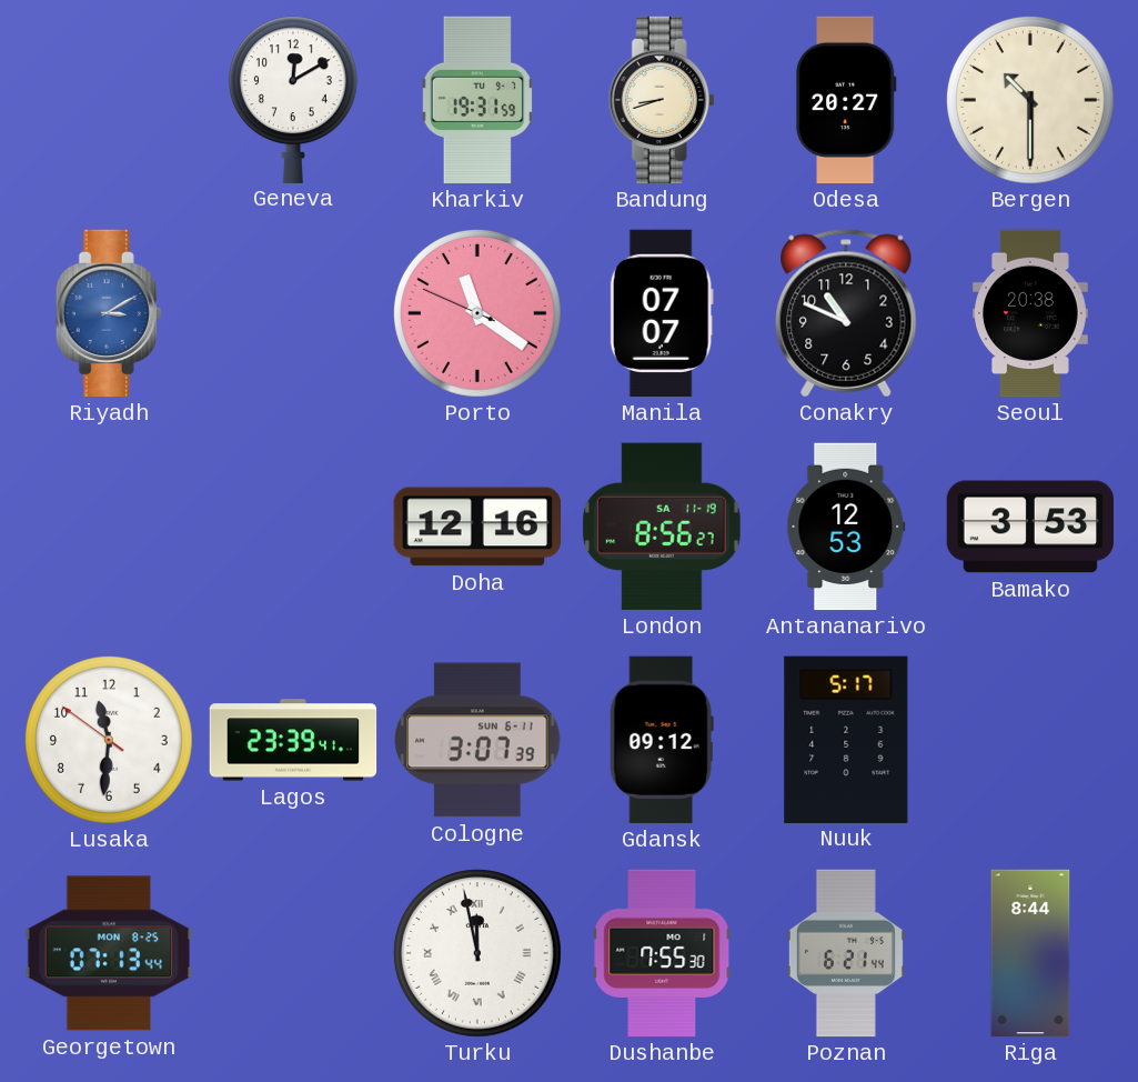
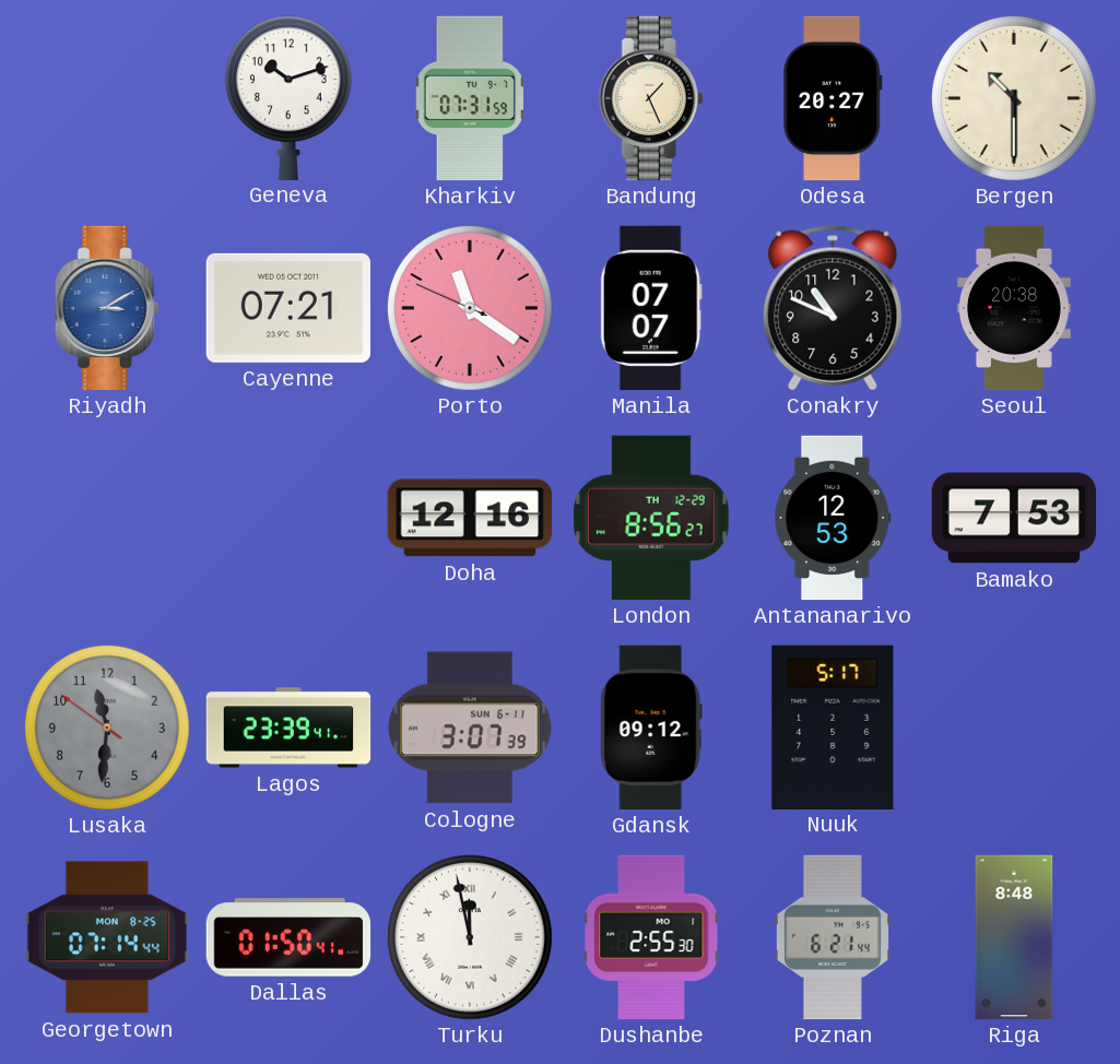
Geneva: 12:10 -> 10:12
Kharkiv: 19:31 -> 07:31
Bandung: 8:42 -> 1:26
Cayenne: none -> 07:21
London date: SA 11-19 -> TH 12-29
Bamako: 3:53 -> 7:53
Lusaka dial: white -> grey
Georgetown: 07:13 -> 07:14
Dallas: none -> 01:50
Dushanbe: 7:55 -> 2:55
Riga: 8:44 -> 8:48
